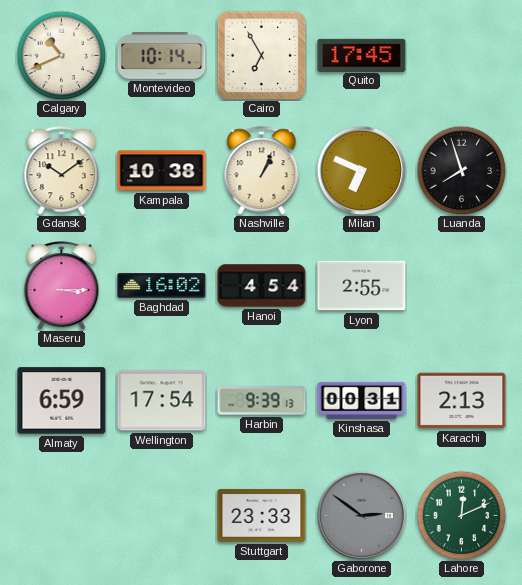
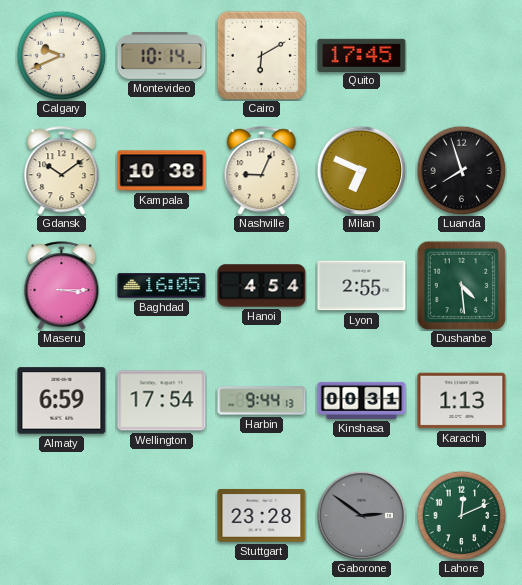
Calgary: 10:41 -> 9:41
Cairo: 6:55 -> 6:10
Nashville: 1:04 -> 9:04
Baghdad: 16:02 -> 16:05
Dushanbe: none -> 4:29
Harbin: 9:39 -> 9:44
Karachi: 2:13 -> 1:13
Stuttgart: 23:33 -> 23:28
